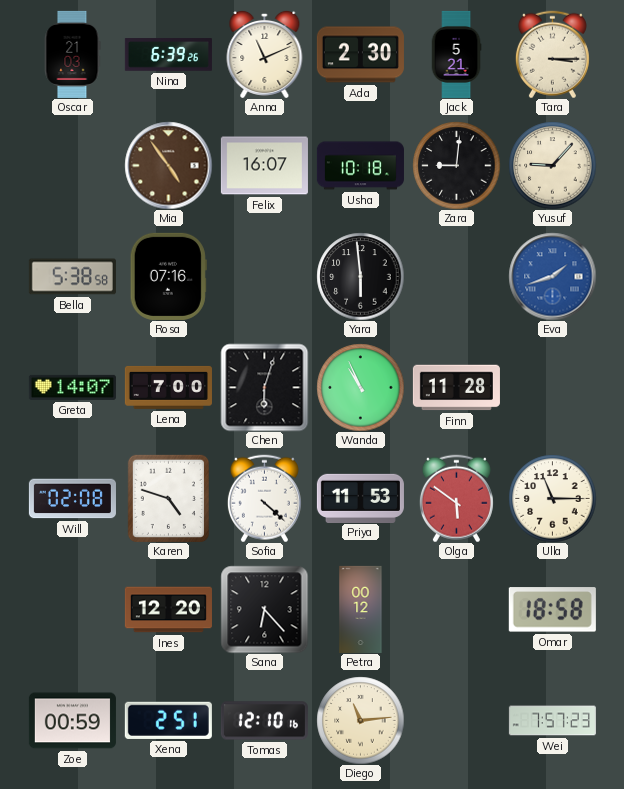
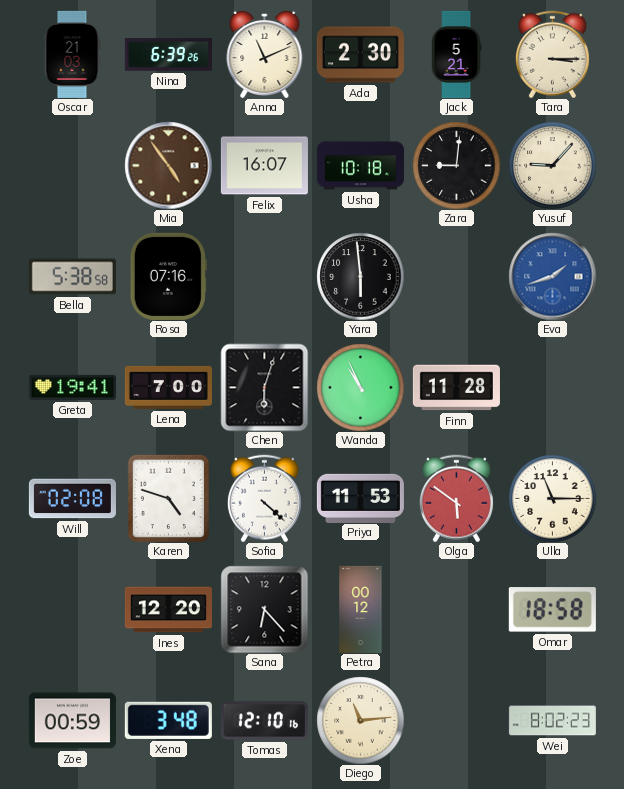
Greta: 14:07 -> 19:41
Xena: 2:51 -> 3:48
Wei: 7:57 -> 8:02
